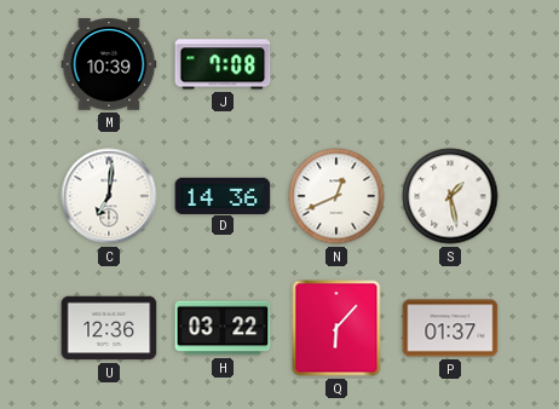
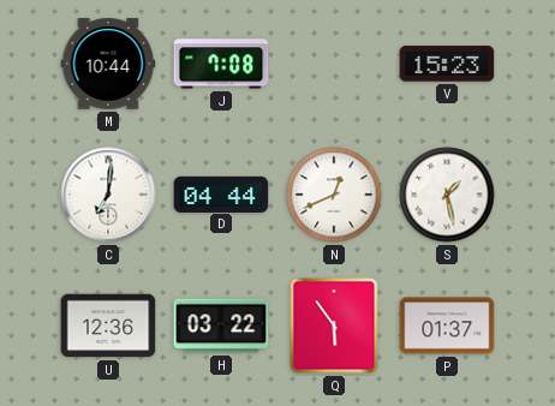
M: 10:39 -> 10:44
V: none -> 15:23
D: 14:36 -> 04:44
Q: 6:07 -> 5:54
